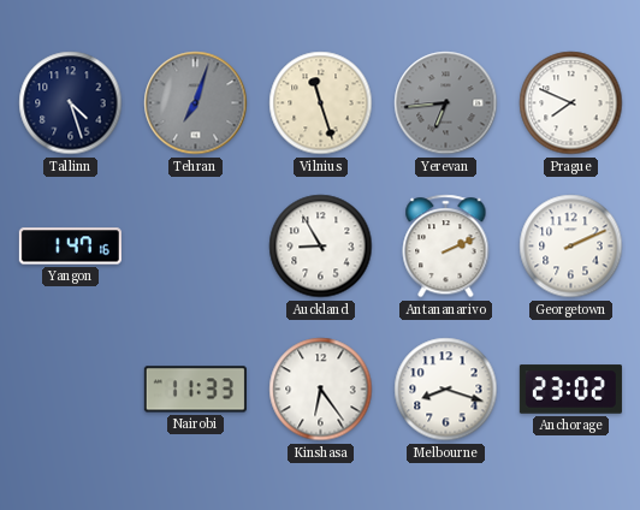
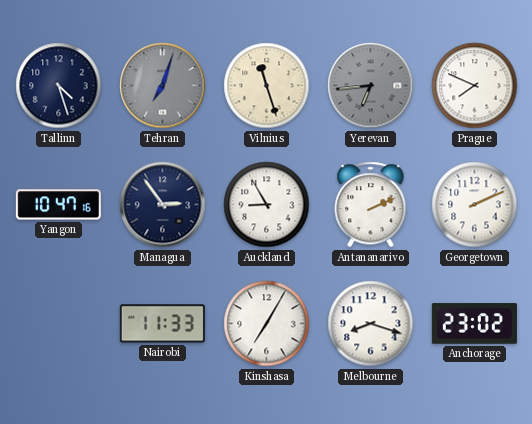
Yangon: 1:47 -> 10:47
Managua: none -> 2:54
Kinshasa: 6:24 -> 7:05
